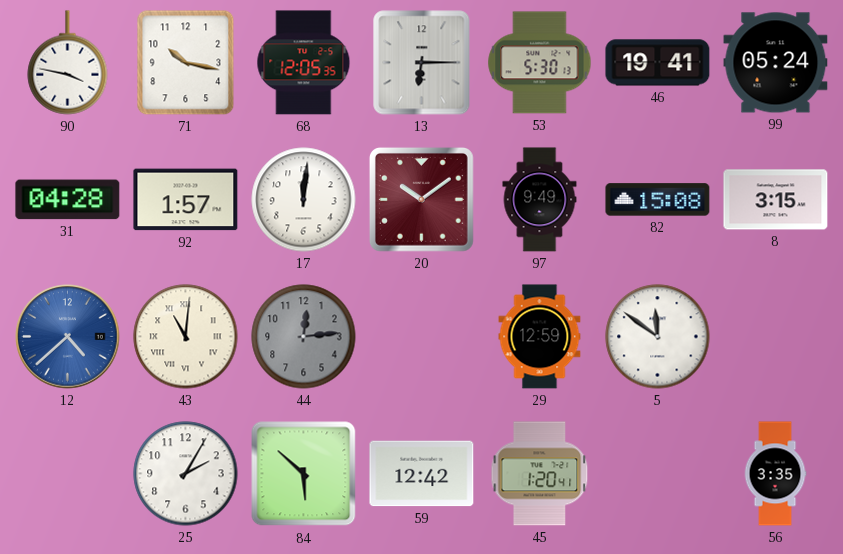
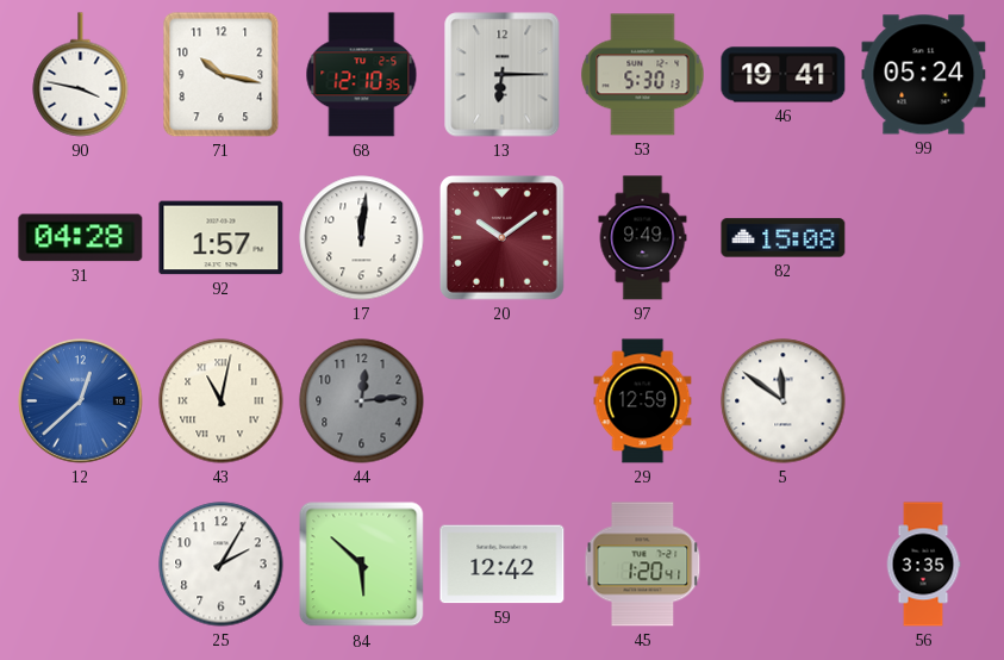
68: 12:05 -> 12:10
8: 3:15 -> none
12: 4:38 -> 12:38
43: 11:01 -> 11:02
